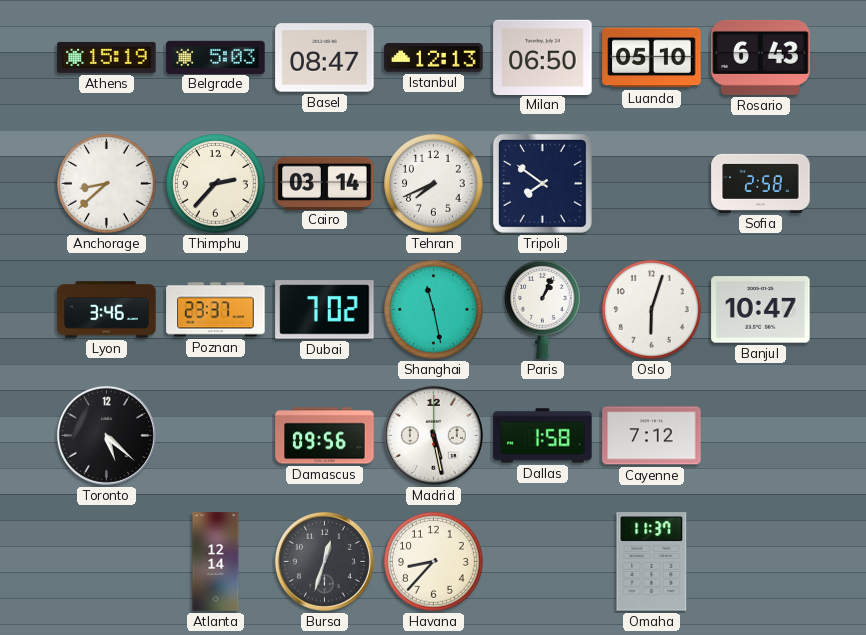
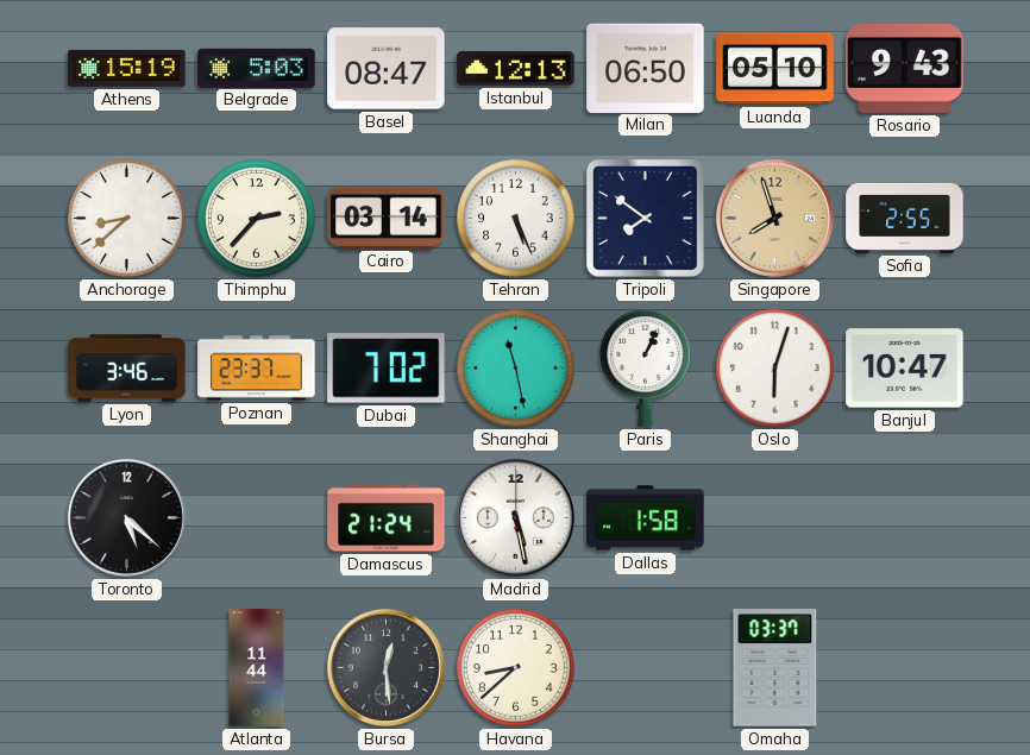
Rosario: 6:43 -> 9:43
Tehran: 7:41 -> 5:26
Singapore: none -> 7:57
Sofia: 2:58 -> 2:55
Damascus: 09:56 -> 21:24
Cayenne: 7:12 -> none
Atlanta: 12:14 -> 11:44
Bursa: 12:33 -> 12:29
Havana: 8:37 -> 8:38
Omaha: 11:37 -> 03:37
